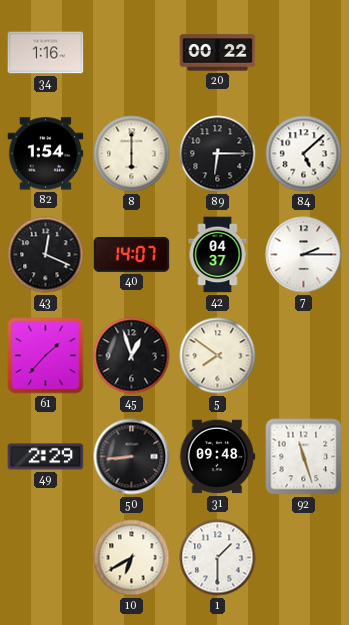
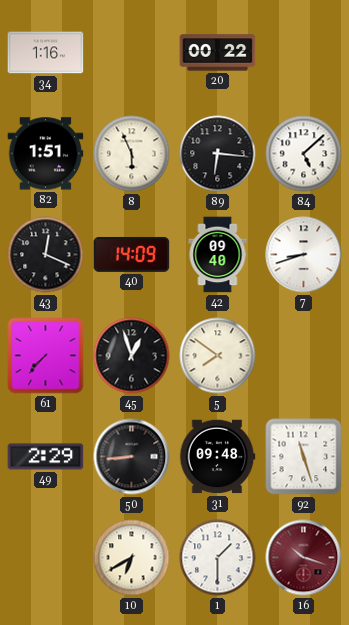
82: 1:54 -> 1:51
8: 6:00 -> 5:56
89: 6:15 -> 6:16
40: 14:07 -> 14:09
42: 04:37 -> 09:40
7: 2:15 -> 8:42
61: 1:37 -> 7:37
16: none -> 10:18
